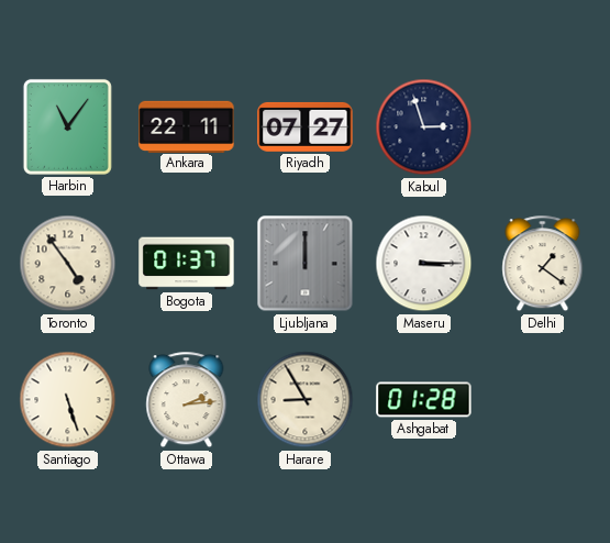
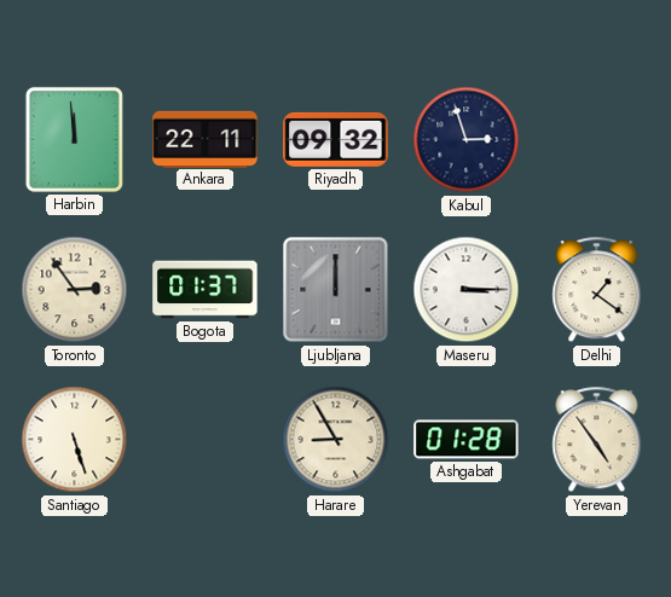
Harbin: 11:06 -> 11:59
Riyadh: 07:27 -> 09:32
Toronto: 4:54 -> 2:54
Ottawa: 2:14 -> none
Yerevan: none -> 4:54
